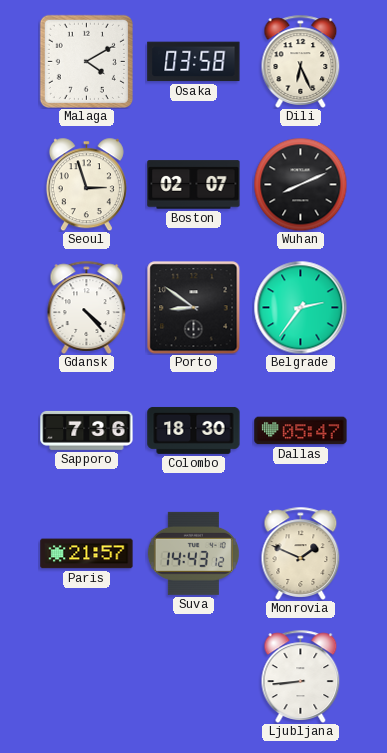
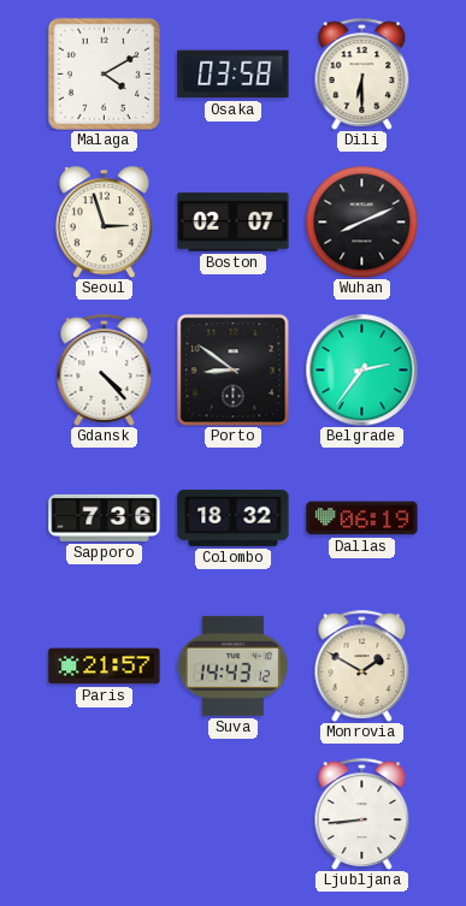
Dili: 6:26 -> 6:30
Colombo: 18:30 -> 18:32
Dallas: 05:47 -> 06:19
Monrovia: 1:49 -> 1:50
